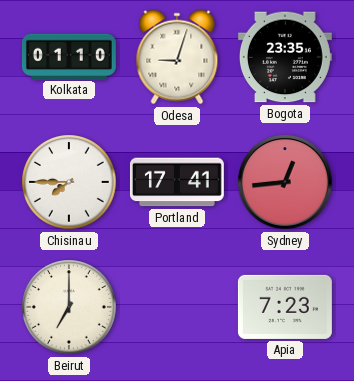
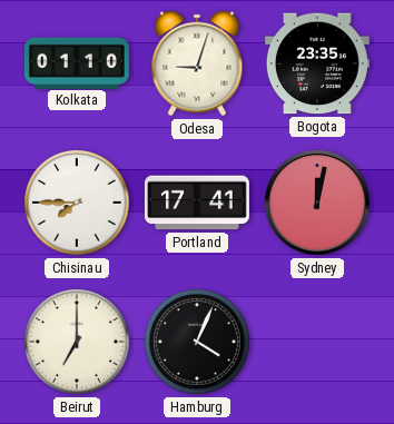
Sydney: 12:44 -> 12:02
Hamburg: none -> 4:04
Apia: 7:23 -> none
